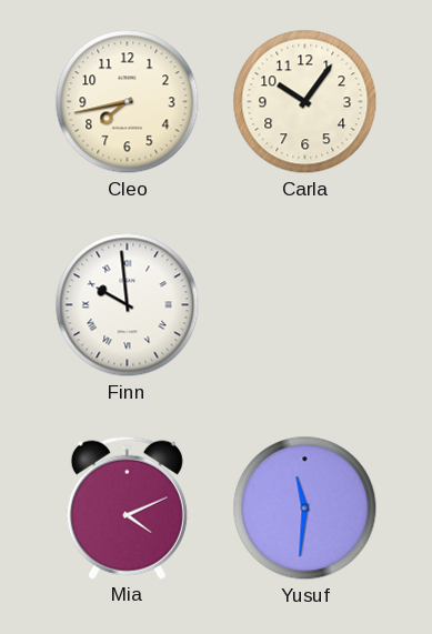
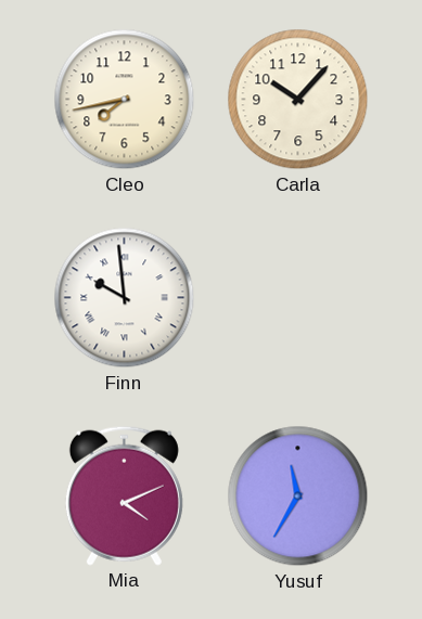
Carla: 10:06 -> 10:07
Yusuf: 11:31 -> 11:35
